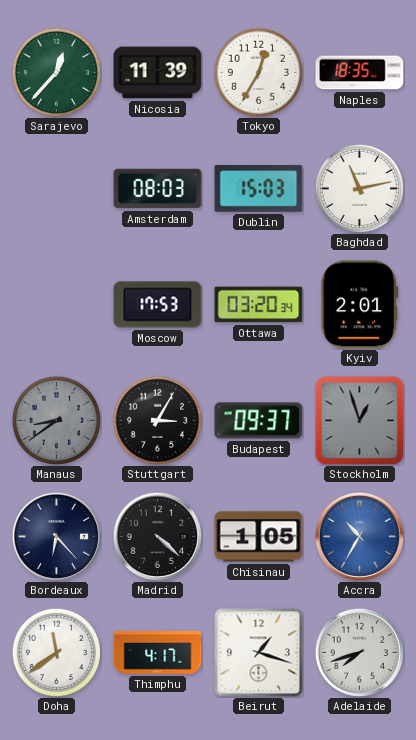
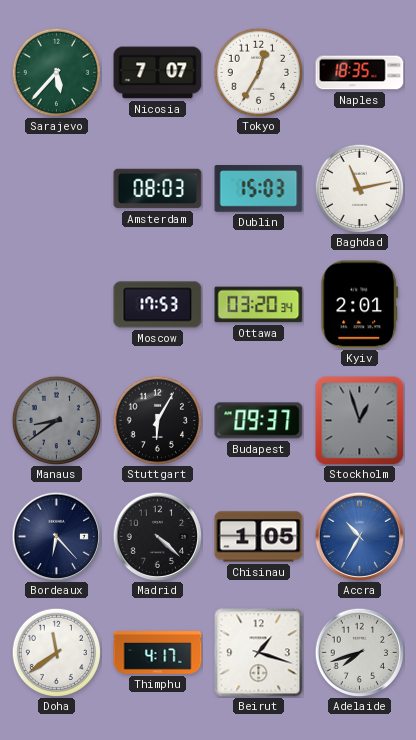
Sarajevo: 12:37 -> 5:37
Nicosia: 11:39 -> 7:07
Stuttgart: 3:05 -> 6:05
